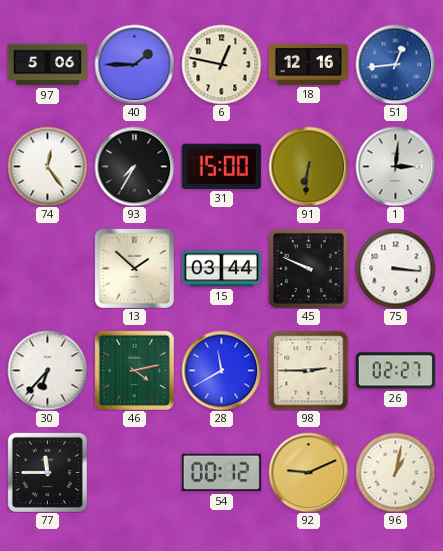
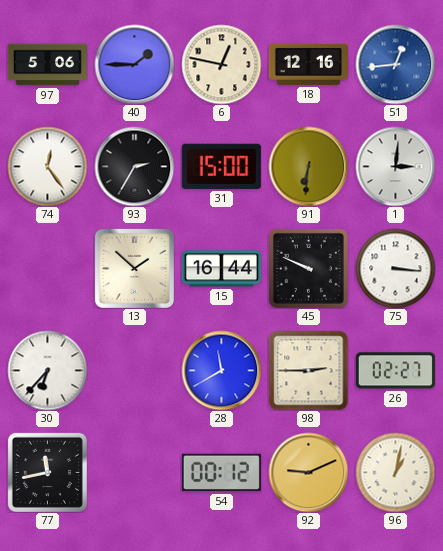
93: 7:35 -> 2:35
15: 03:44 -> 16:44
46: 4:13 -> none
77: 11:45 -> 11:43
